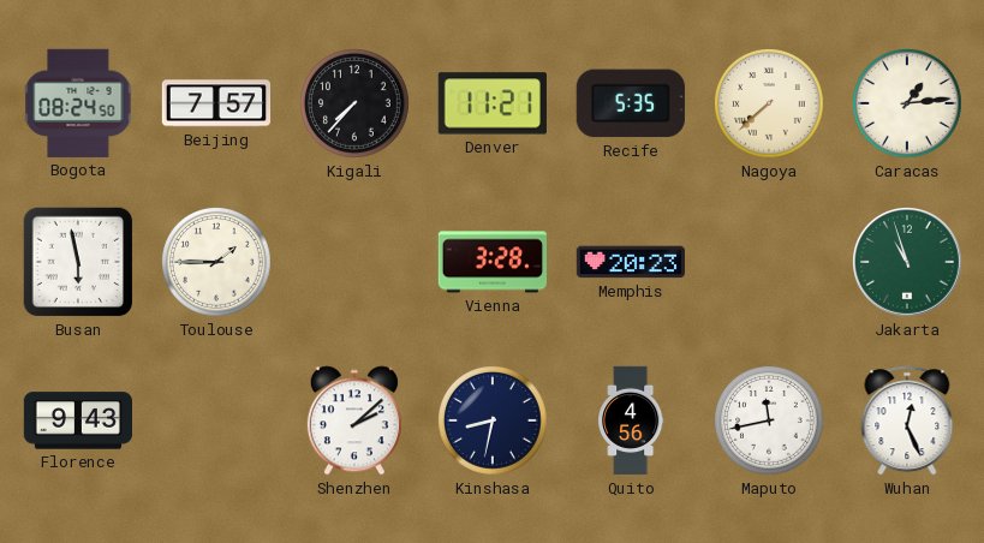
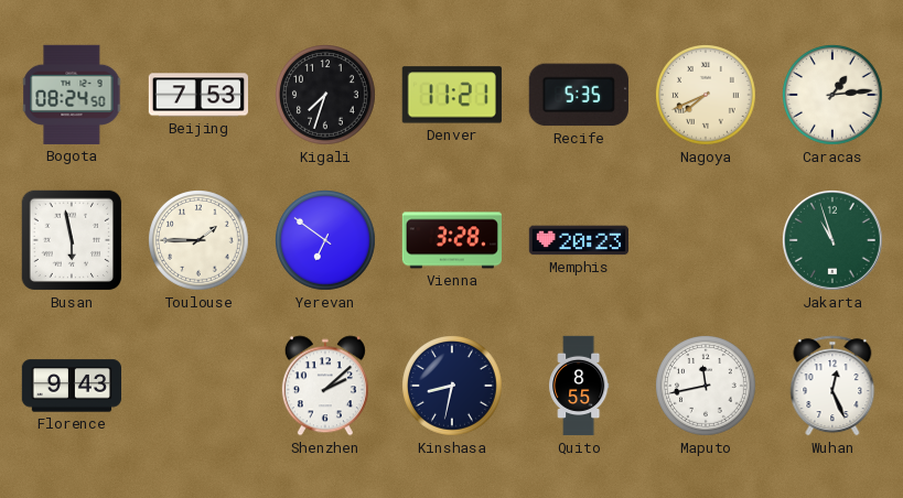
Beijing: 7:57 -> 7:53
Kigali: 7:37 -> 7:33
Nagoya: 7:38 -> 7:41
Yerevan: none -> 6:51
Quito: 4:56 -> 8:55
